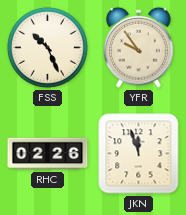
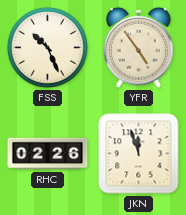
YFR: 9:54 -> 4:54
